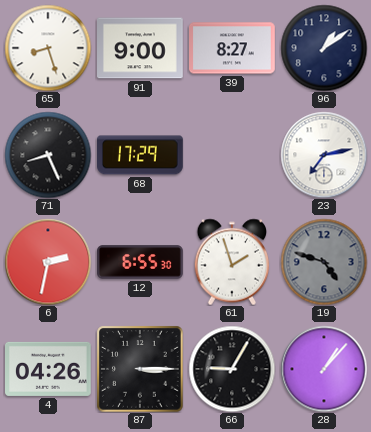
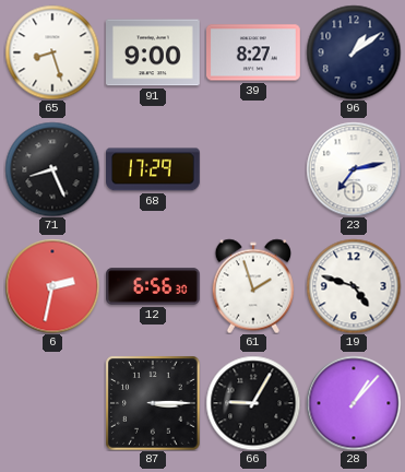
12: 6:55 -> 6:56
19 dial: grey -> white
4: 04:26 -> none
